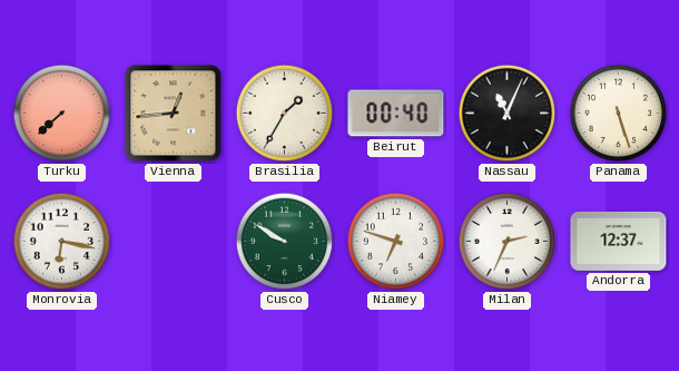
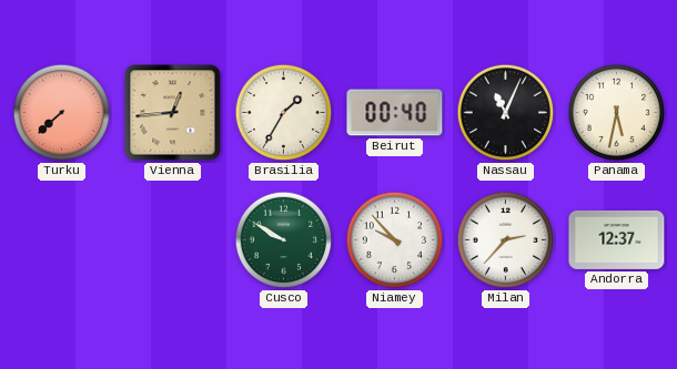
Panama: 5:27 -> 5:32
Monrovia: 6:17 -> none
Niamey: 6:48 -> 9:53
Milan: 2:34 -> 2:37
